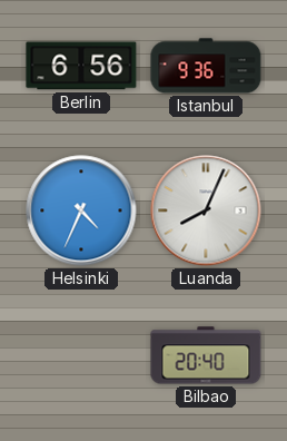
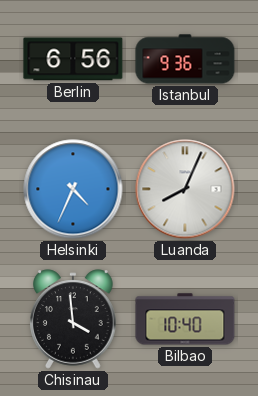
Chisinau: none -> 3:59
Bilbao: 20:40 -> 10:40
